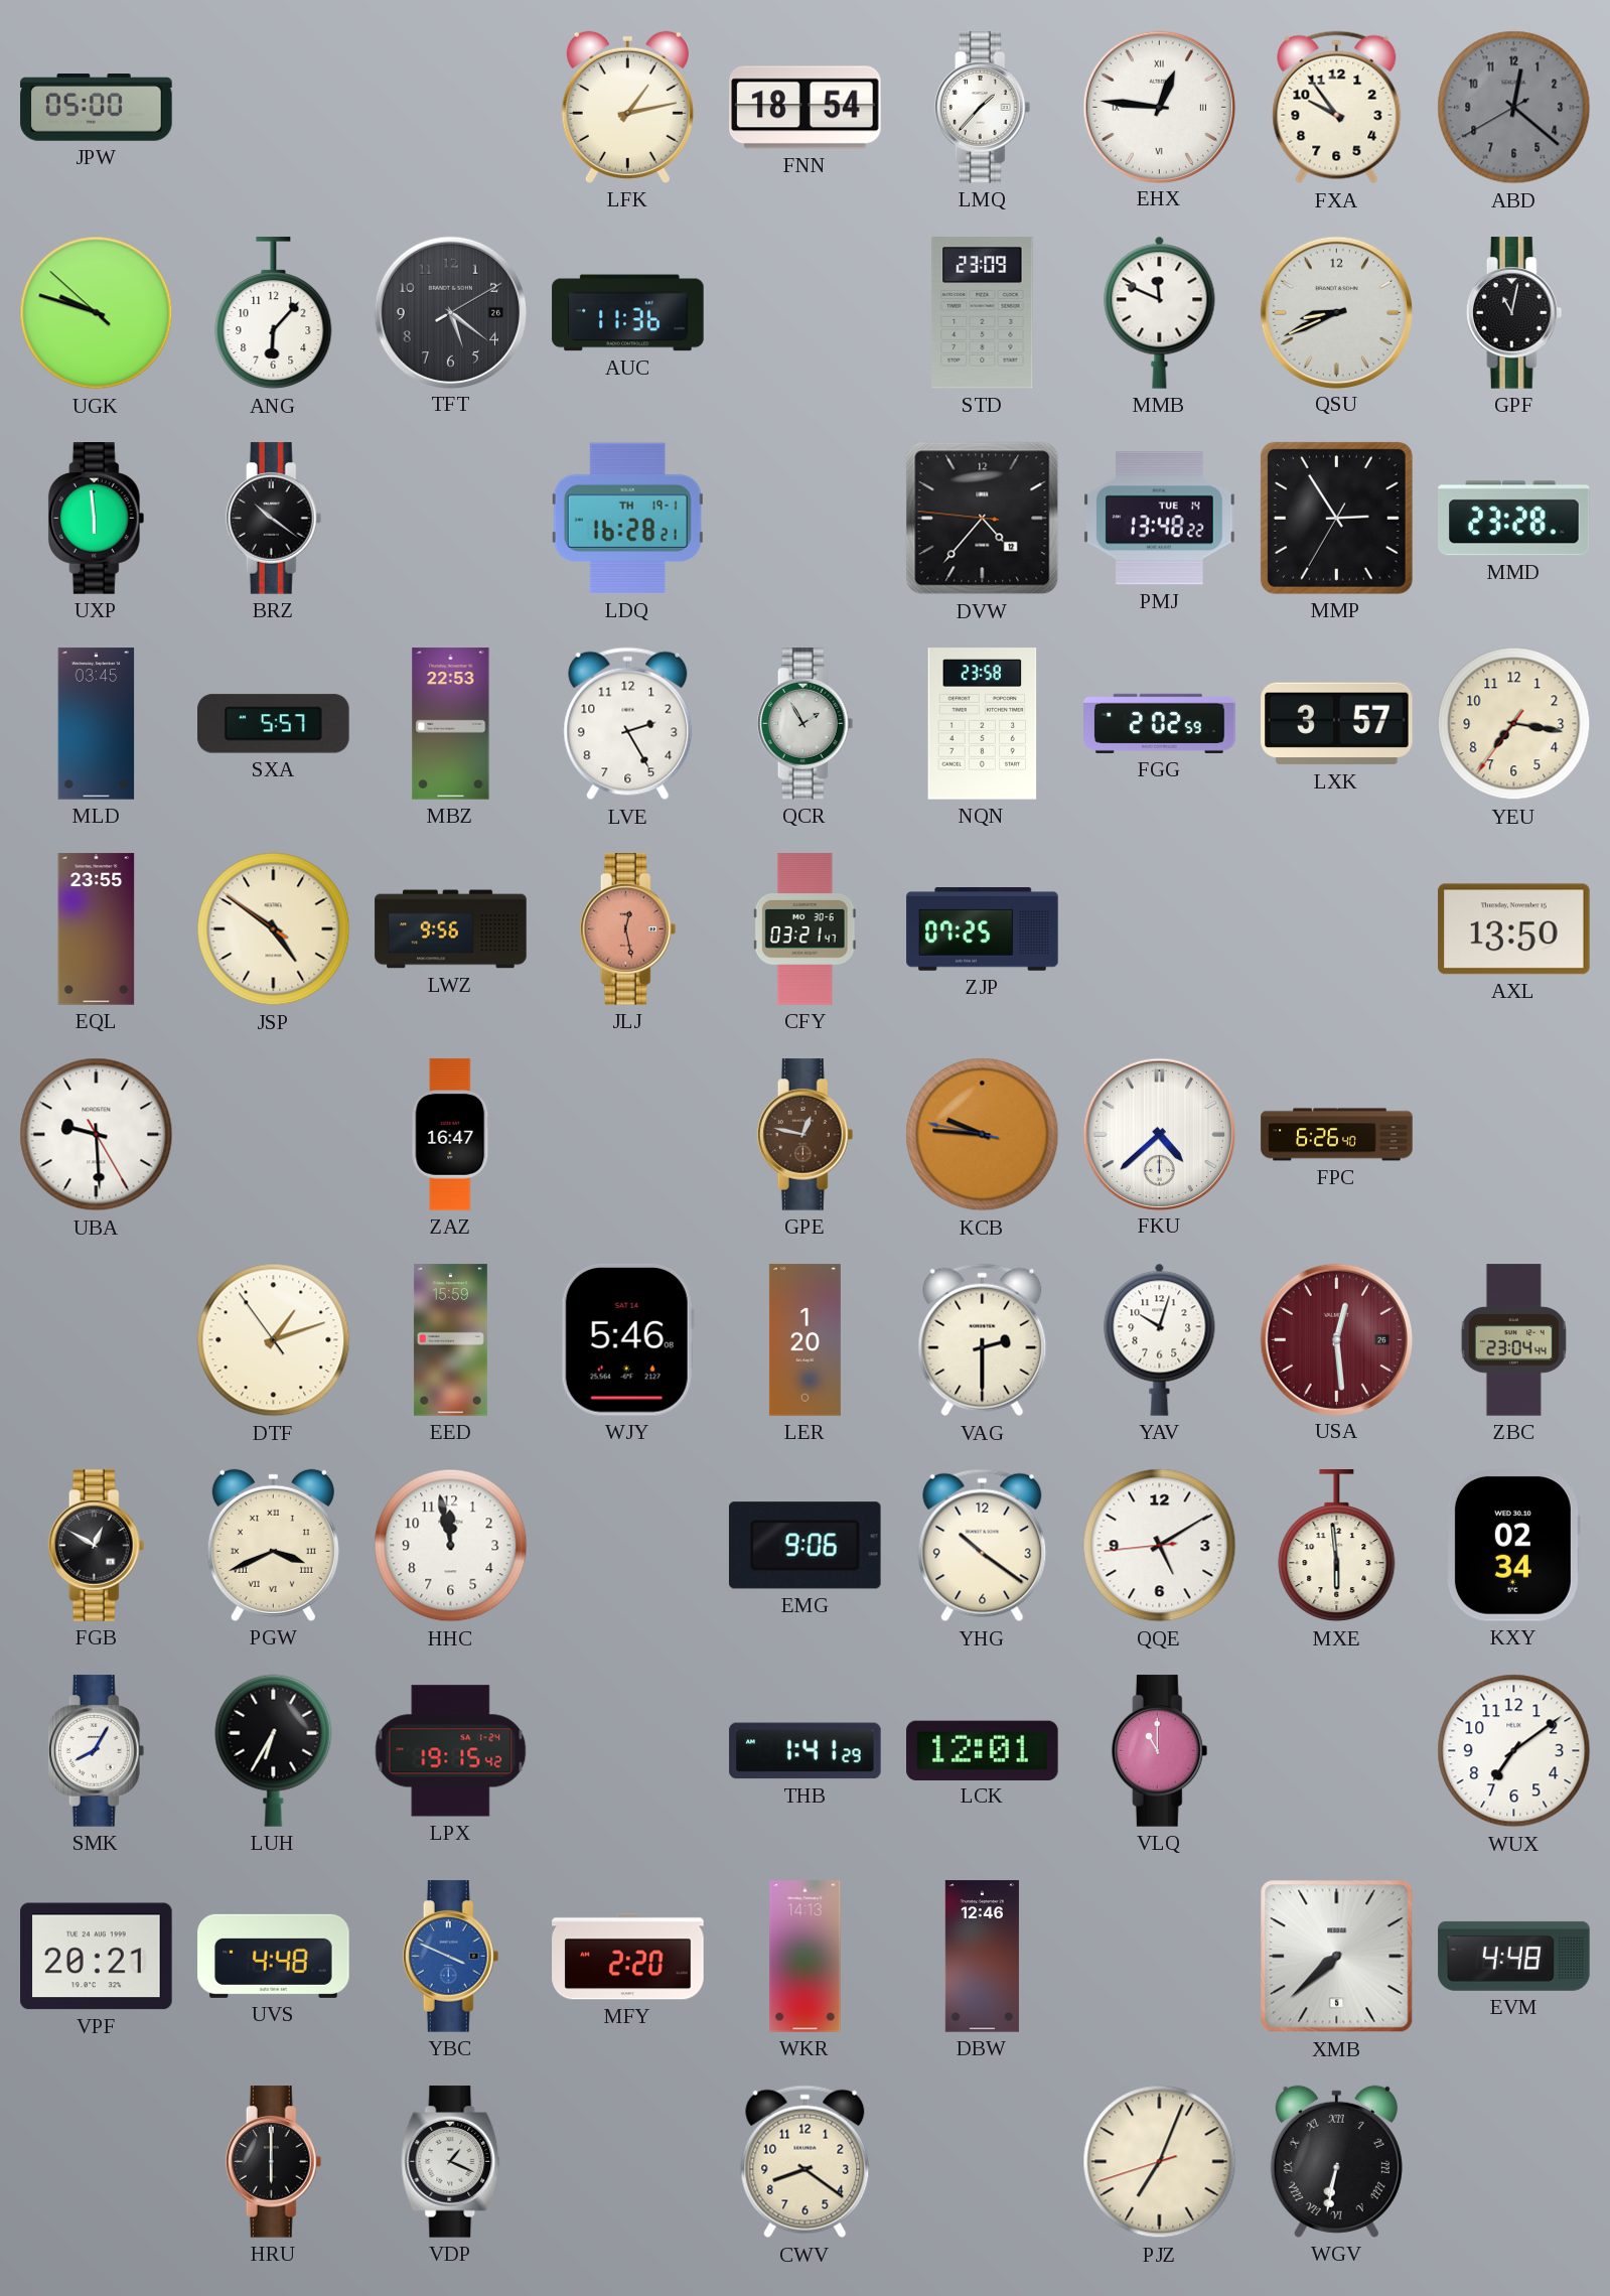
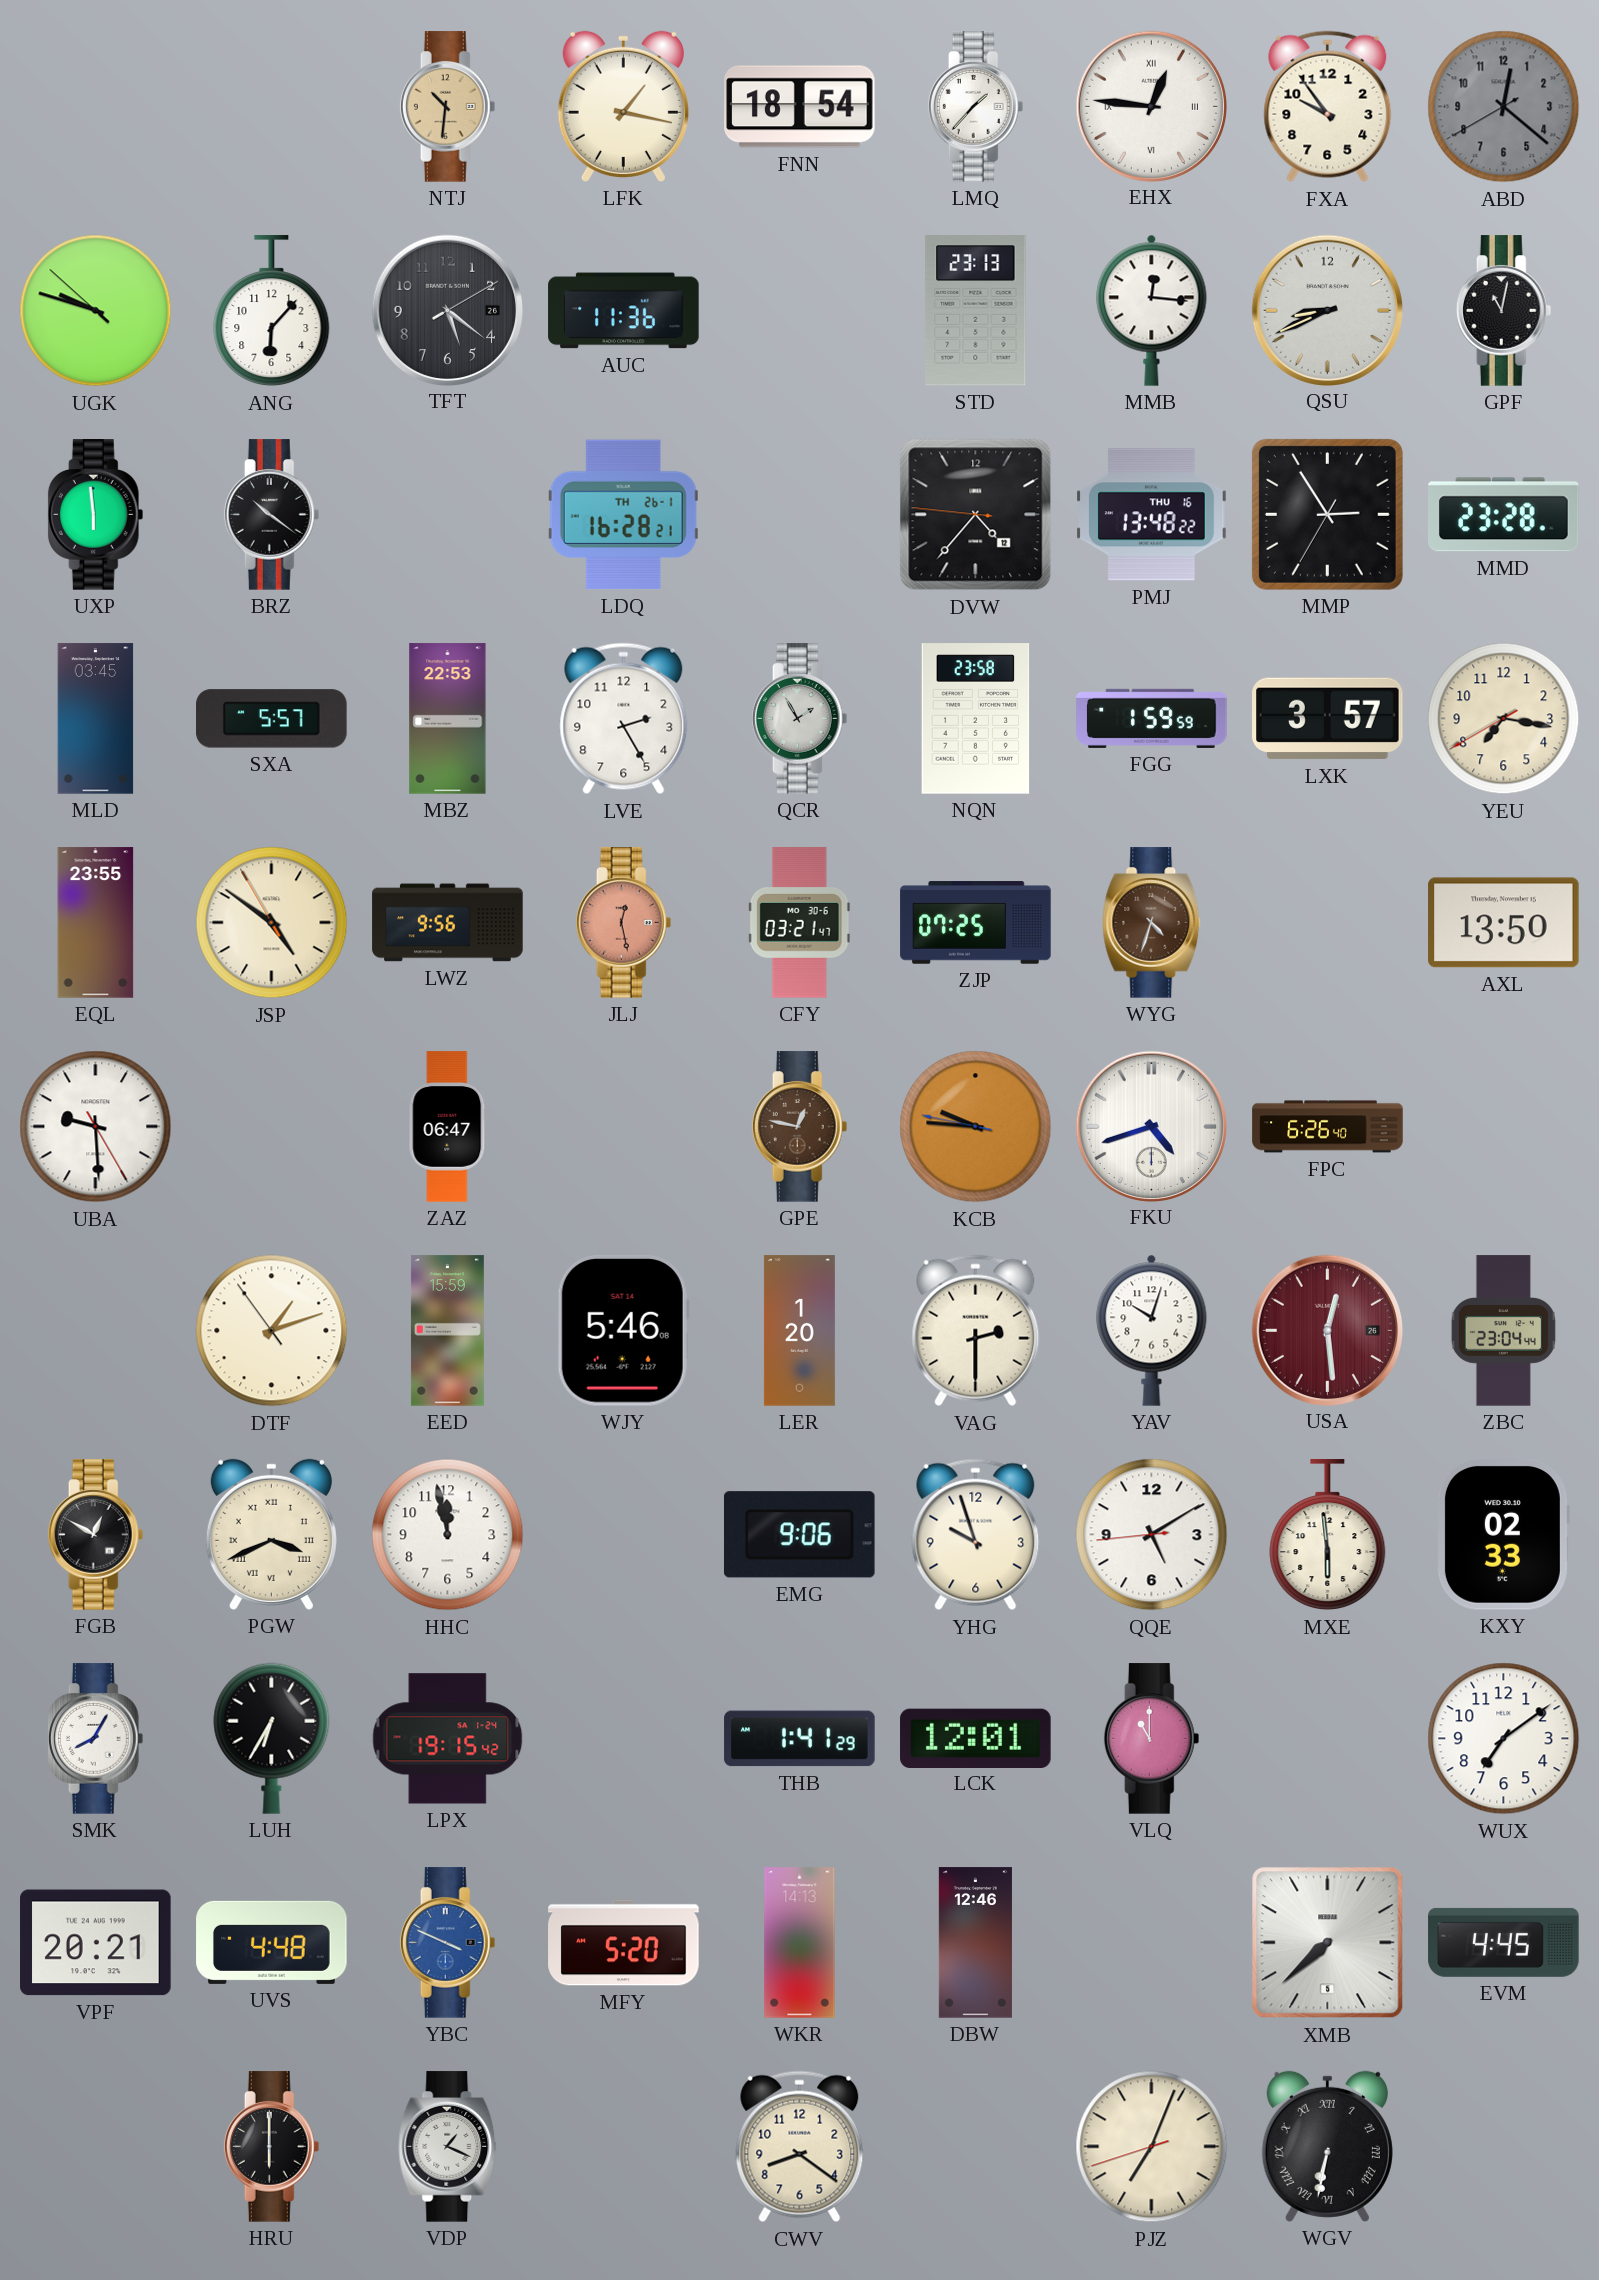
JPW: 05:00 -> none
NTJ: none -> 10:31
LFK: 1:13 -> 1:17
STD: 23:09 -> 23:13
MMB: 11:49 -> 12:16
LDQ date: TH 19-1 -> TH 26-1
PMJ date: TUE 14 -> THU 16
FGG: 2:02 -> 1:59
YEU: 7:16:36 -> 7:16:40
JSP: 4:50:51 -> 4:50:55
WYG: none -> 4:33
ZAZ: 16:47 -> 06:47
FKU: 4:38 -> 4:42
YHG: 10:21 -> 9:57
KXY: 02:34 -> 02:33
MFY: 2:20 -> 5:20
EVM: 4:48 -> 4:45
